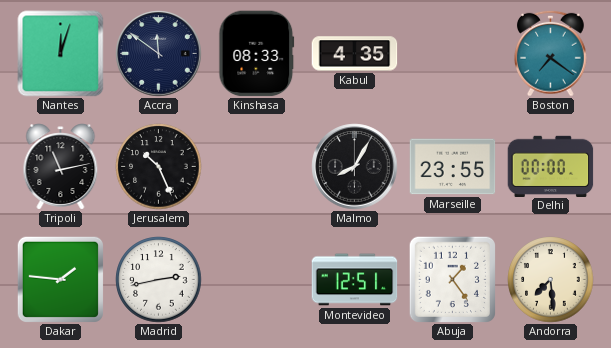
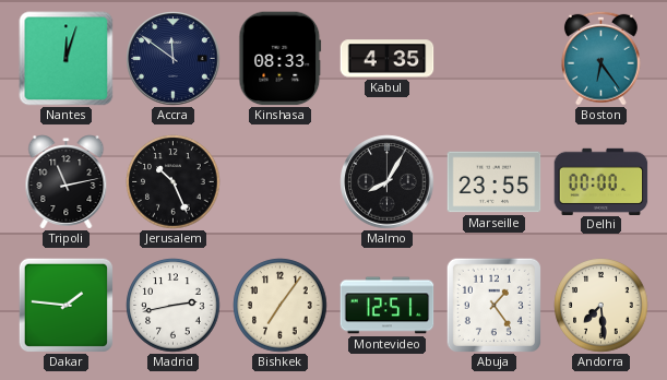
Boston: 7:21 -> 6:24
Bishkek: none -> 7:06
